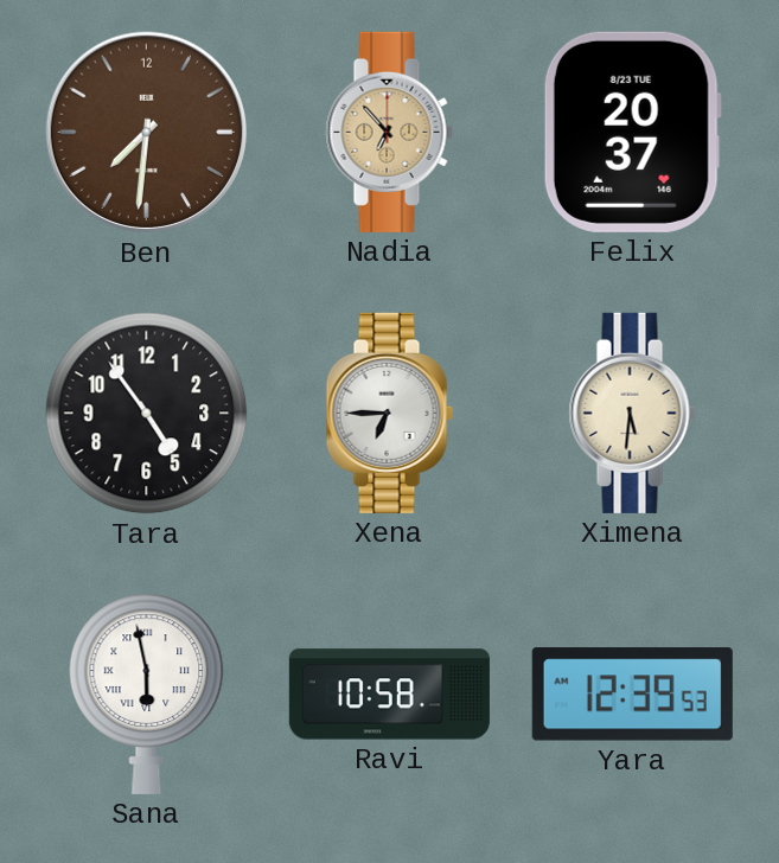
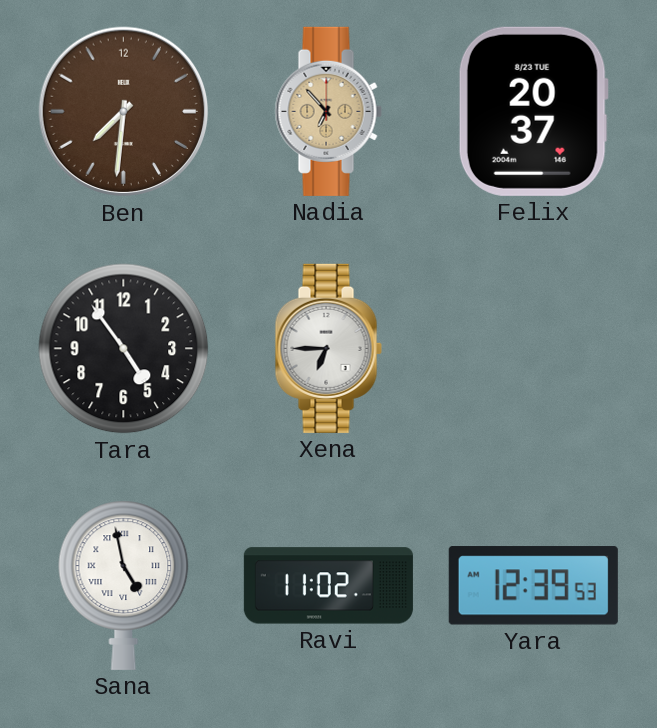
Ximena: 5:31 -> none
Sana: 5:58 -> 4:58
Ravi: 10:58 -> 11:02
